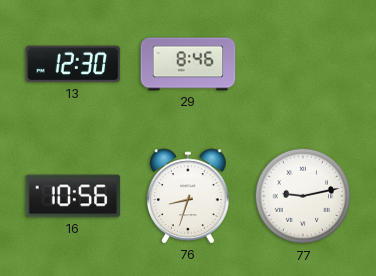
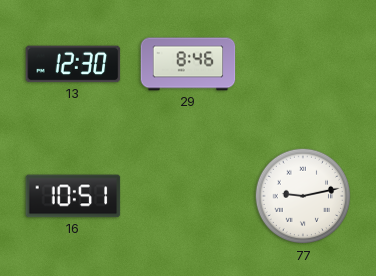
16: 10:56 -> 10:51
76: 8:33 -> none
